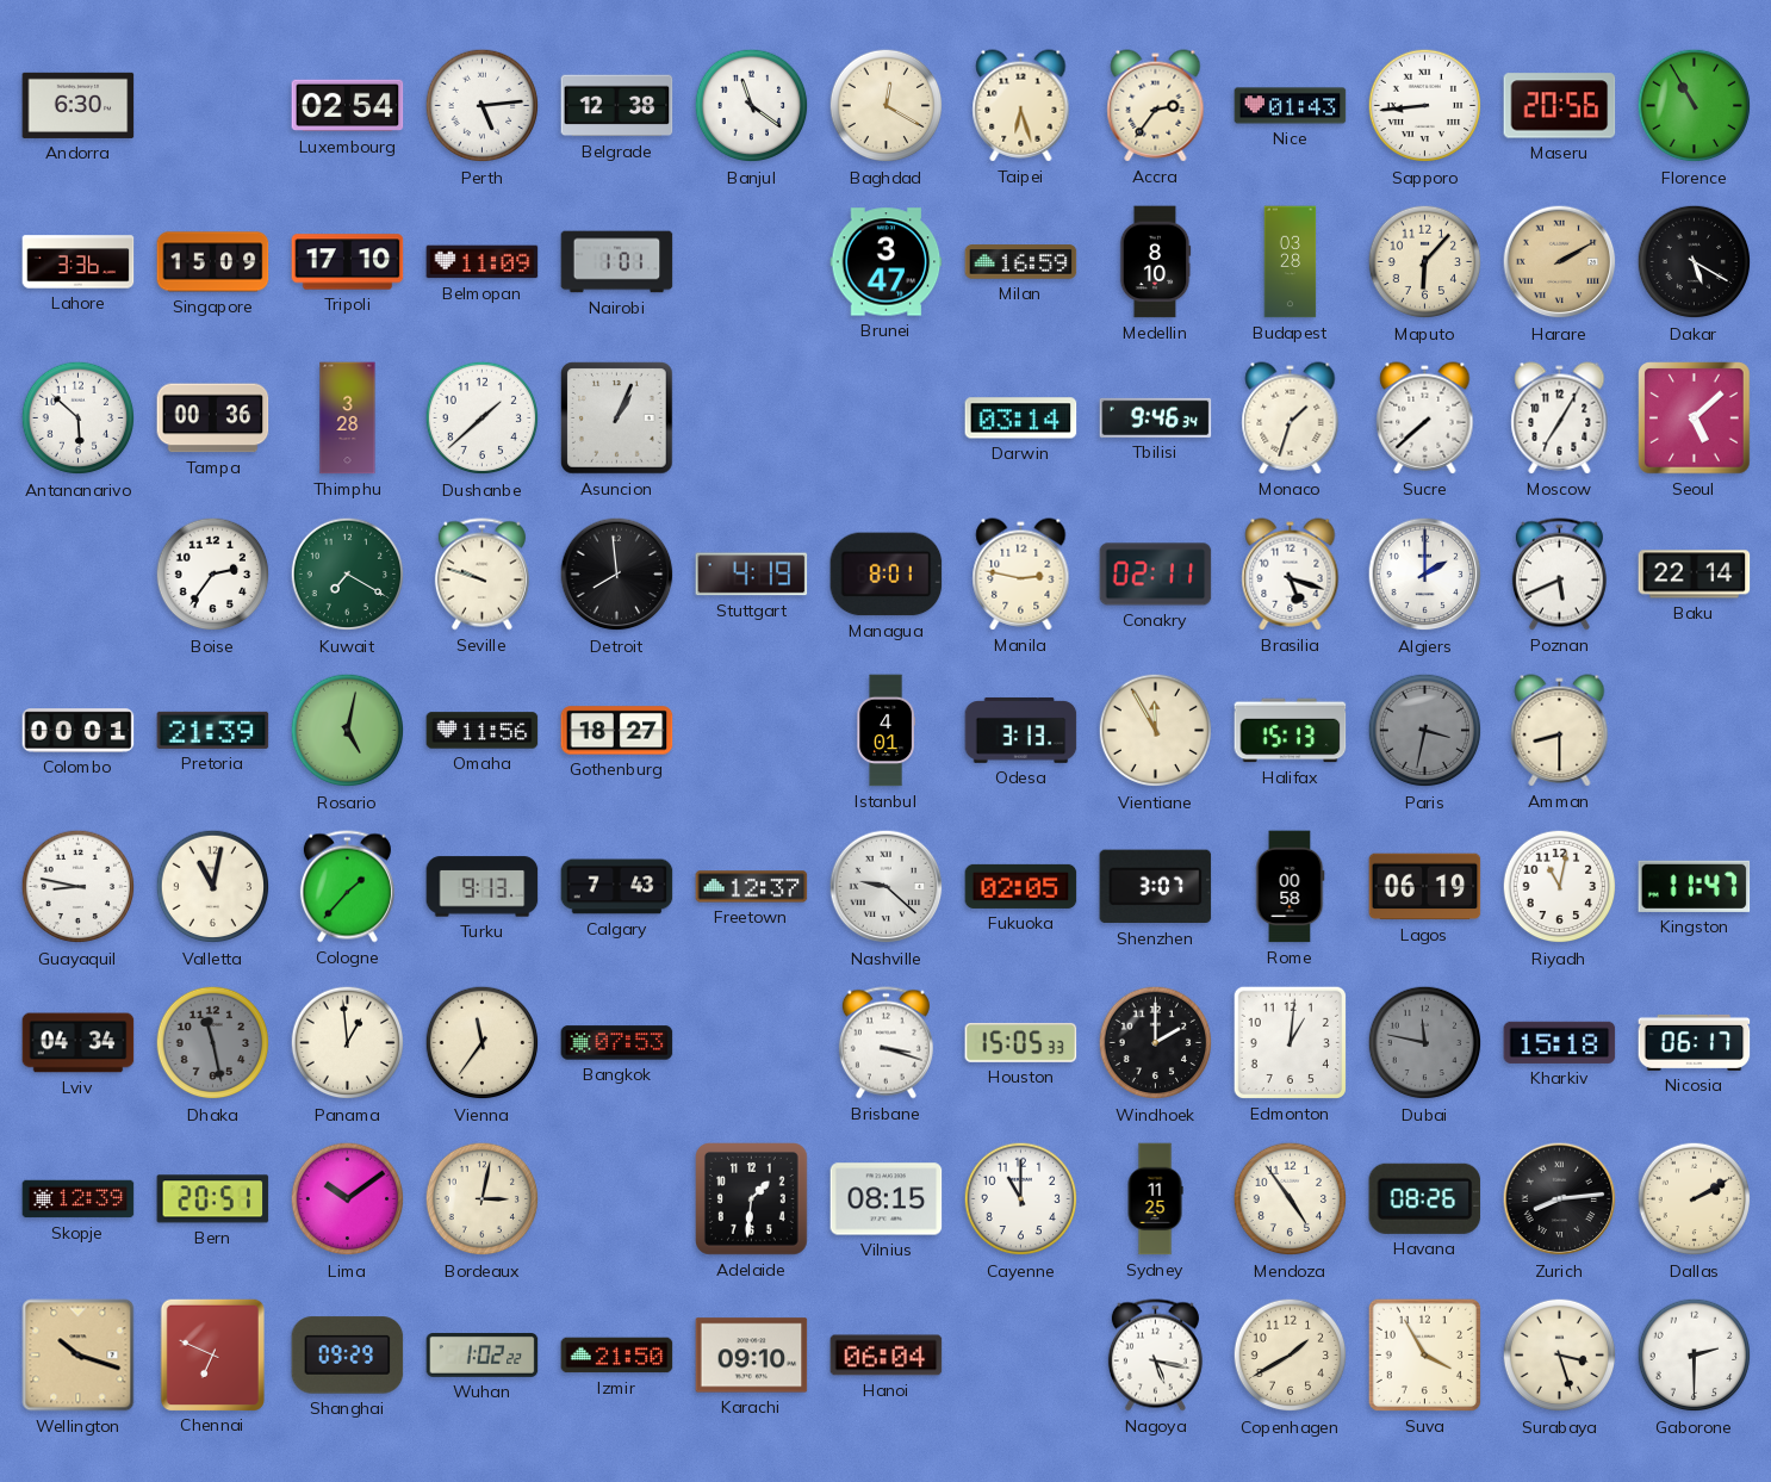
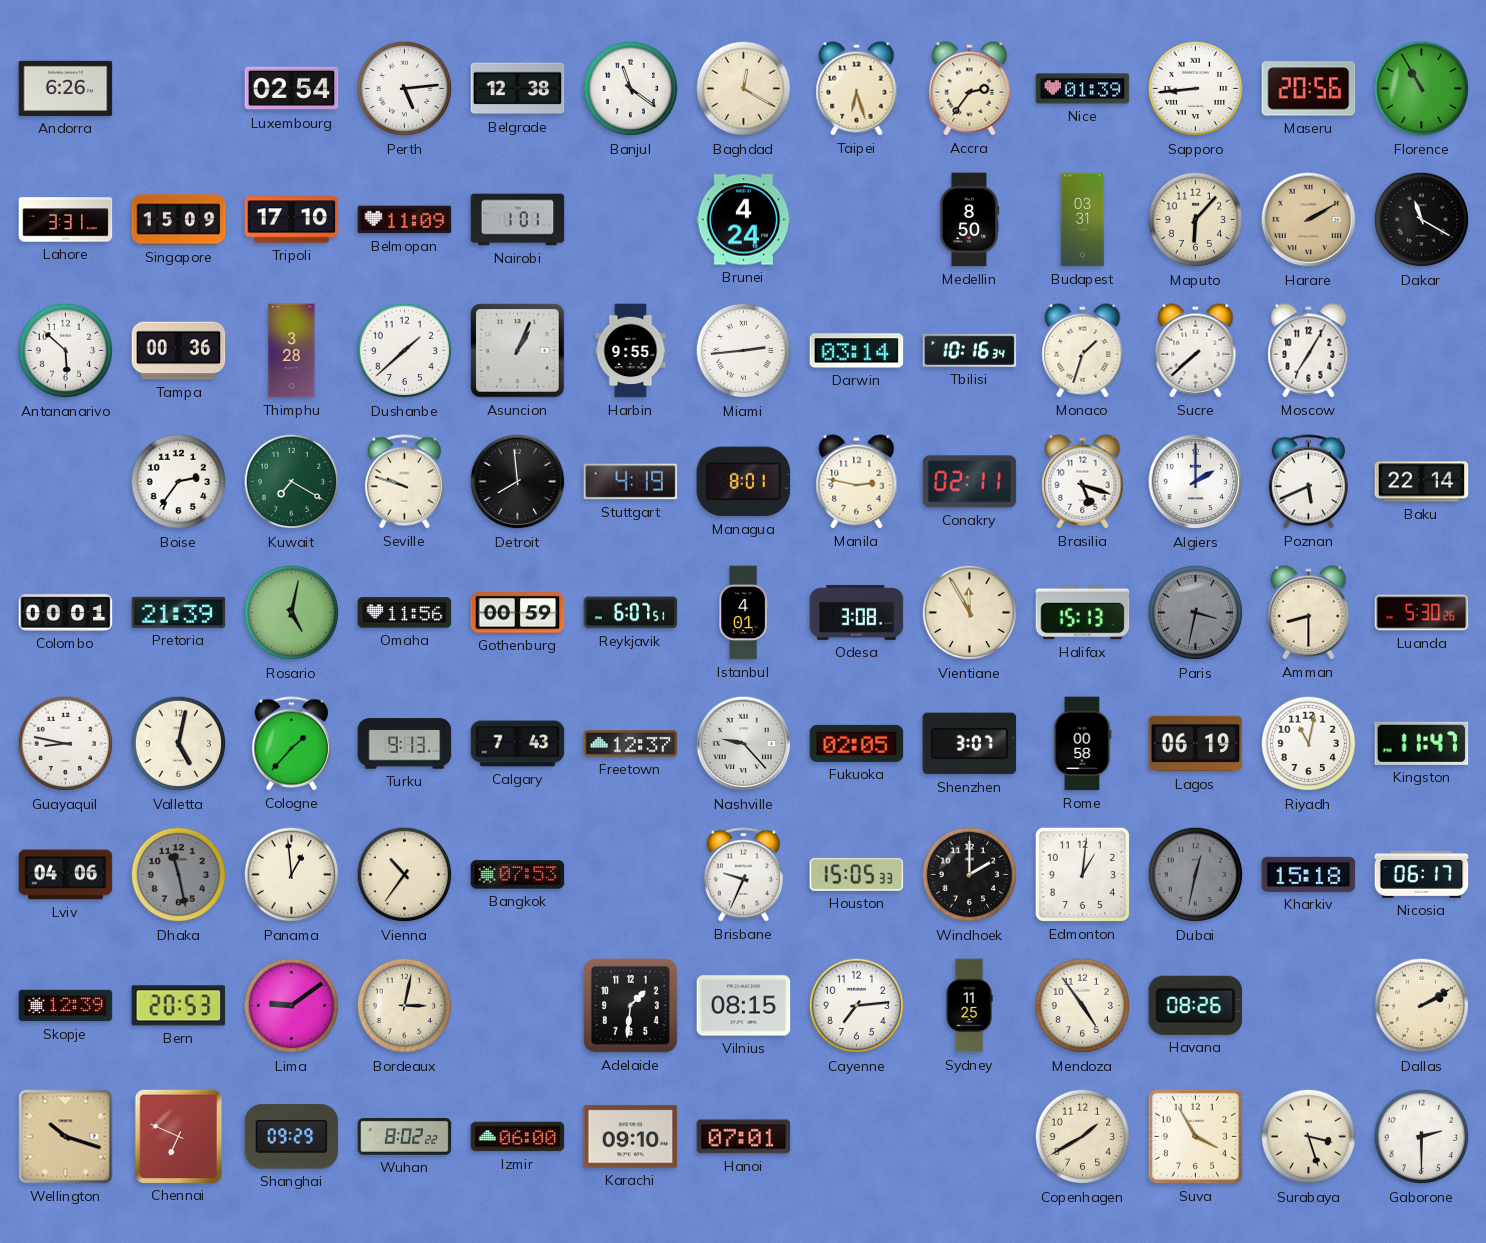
Andorra: 6:30 -> 6:26
Nice: 01:43 -> 01:39
Lahore: 3:36 -> 3:31
Brunei: 3:47 -> 4:24
Milan: 16:59 -> none
Medellin: 8:10 -> 8:50
Budapest: 03:28 -> 03:31
Dakar: 5:20 -> 11:20
Harbin: none -> 9:55
Miami: none -> 2:44
Tbilisi: 9:46 -> 10:16
Seoul: 5:08 -> none
Gothenburg: 18:27 -> 00:59
Reykjavik: none -> 6:07
Odesa: 3:13 -> 3:08
Luanda: none -> 5:30
Valletta: 11:02 -> 5:02
Nashville: 9:22 -> 9:23
Lviv: 04:34 -> 04:06
Vienna: 11:36 -> 10:36
Brisbane: 3:18 -> 9:34
Dubai: 11:47 -> 12:32
Bern: 20:51 -> 20:53
Lima: 10:09 -> 9:09
Cayenne: 11:00 -> 7:14
Zurich: 8:14 -> none
Wuhan: 1:02 -> 8:02
Izmir: 21:50 -> 06:00
Hanoi: 06:04 -> 07:01
Nagoya: 5:17 -> none
